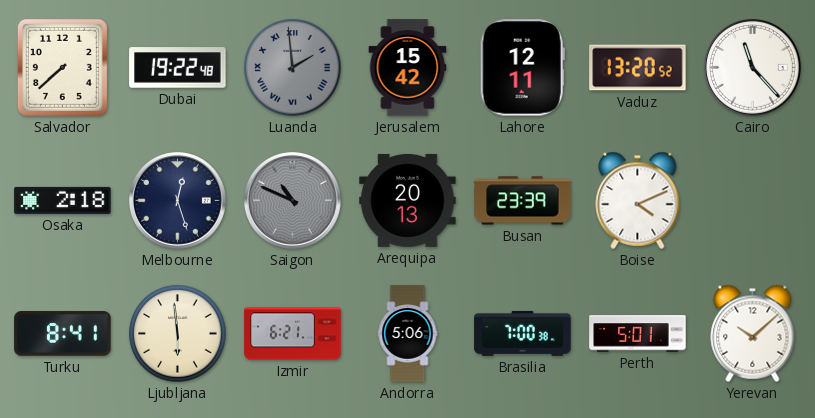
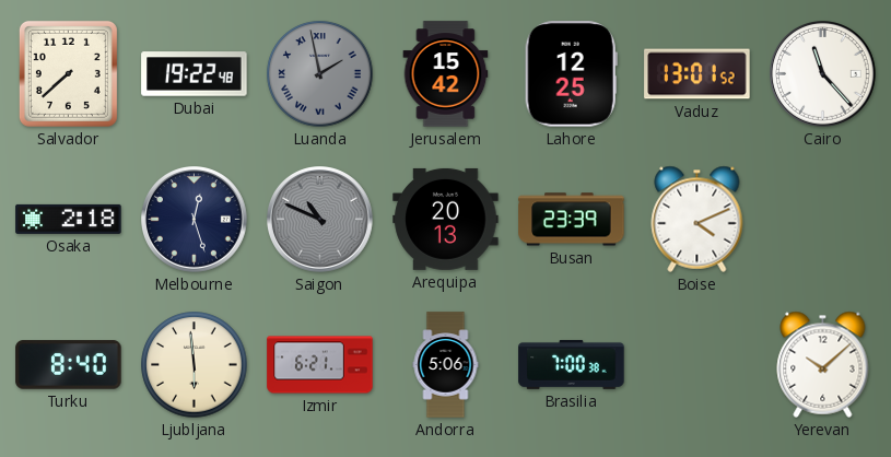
Luanda: 1:59 -> 1:58
Lahore: 12:11 -> 12:25
Vaduz: 13:20 -> 13:01
Turku: 8:41 -> 8:40
Perth: 5:01 -> none
